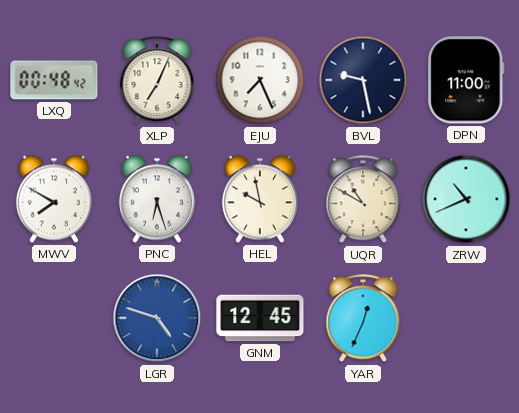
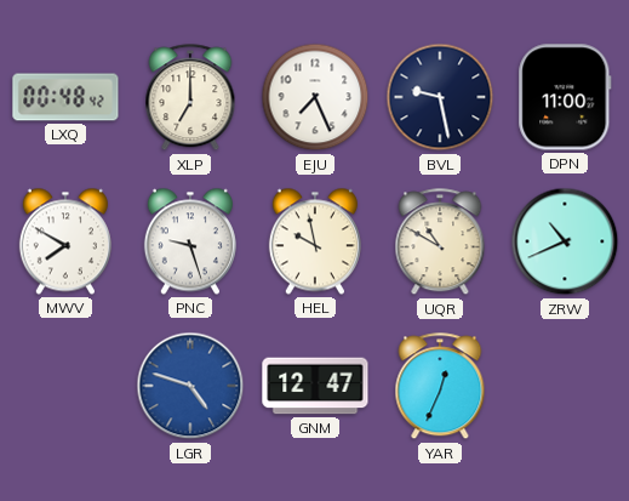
XLP: 7:04 -> 7:00
PNC: 6:27 -> 9:27
GNM: 12:45 -> 12:47
